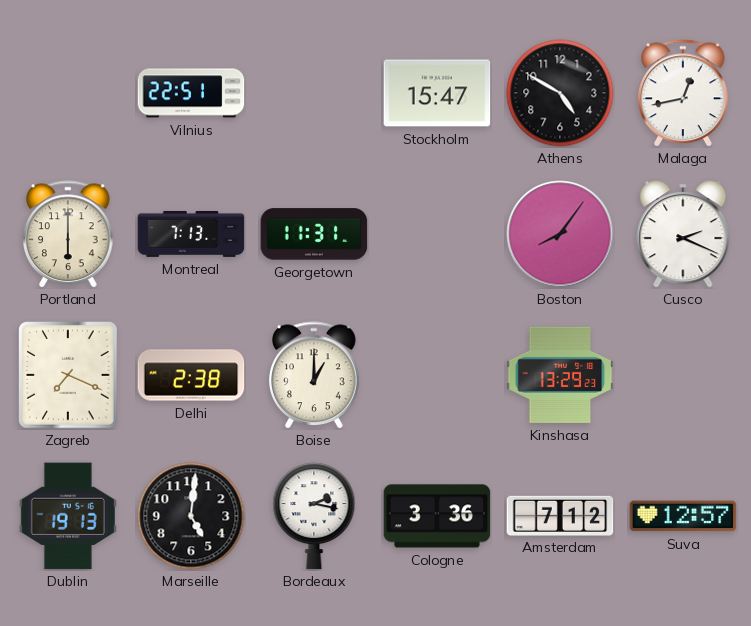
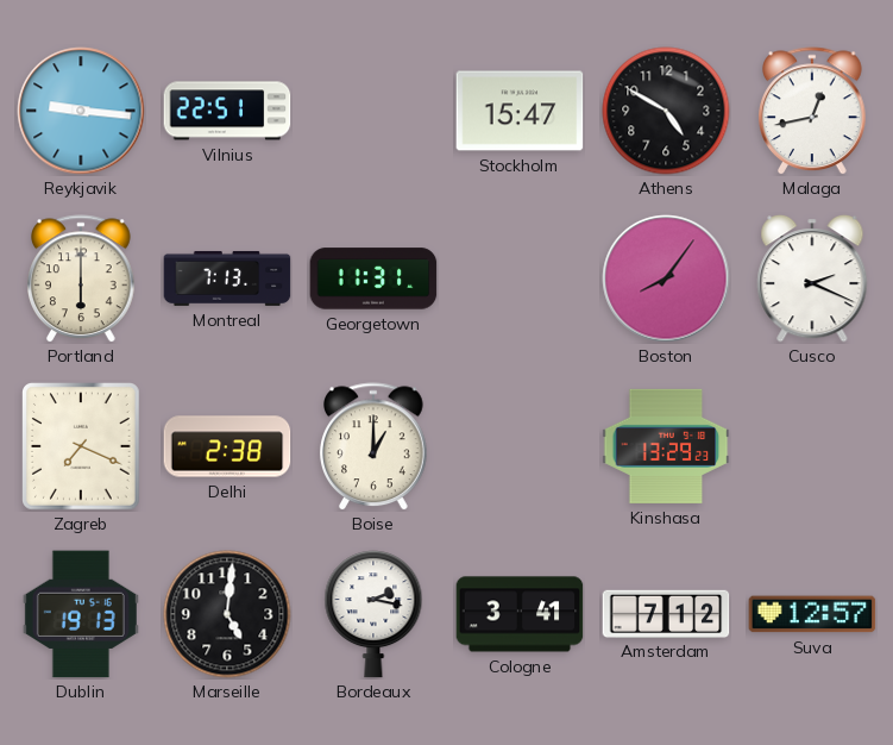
Reykjavik: none -> 9:16
Cologne: 3:36 -> 3:41
